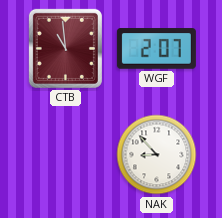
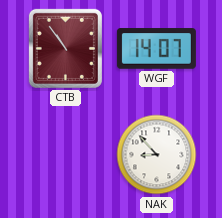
CTB: 10:59 -> 10:54
WGF: 2:07 -> 14:07
